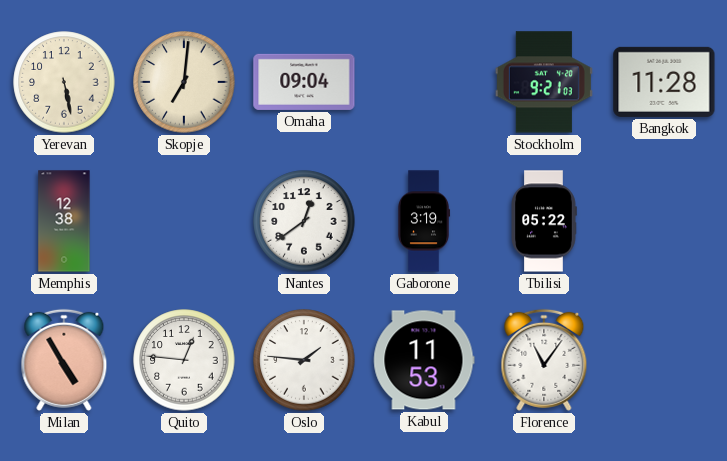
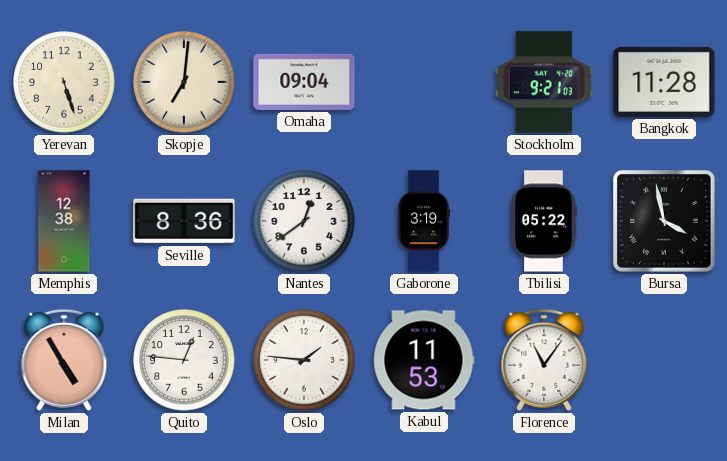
Yerevan: 5:28 -> 5:27
Seville: none -> 8:36
Bursa: none -> 3:58
